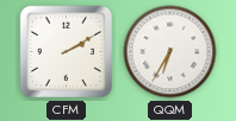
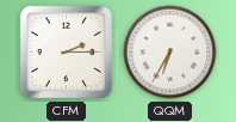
CFM: 2:10 -> 2:15
